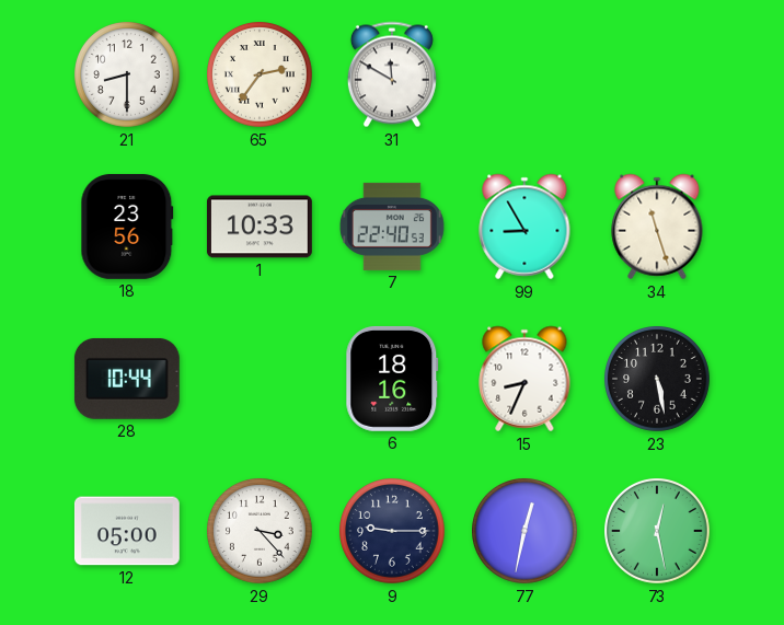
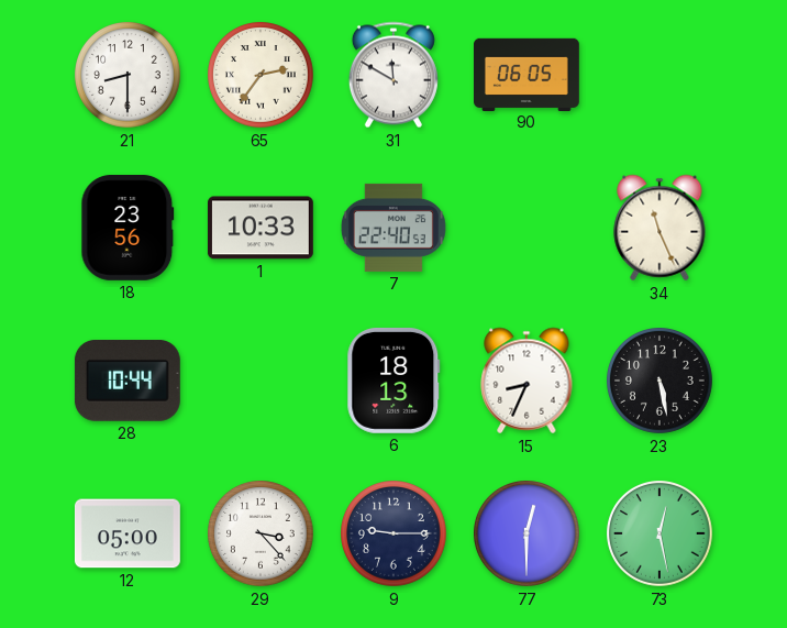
90: none -> 06:05
99: 8:55 -> none
34: 11:27 -> 11:26
6: 18:16 -> 18:13
77: 12:32 -> 12:30
